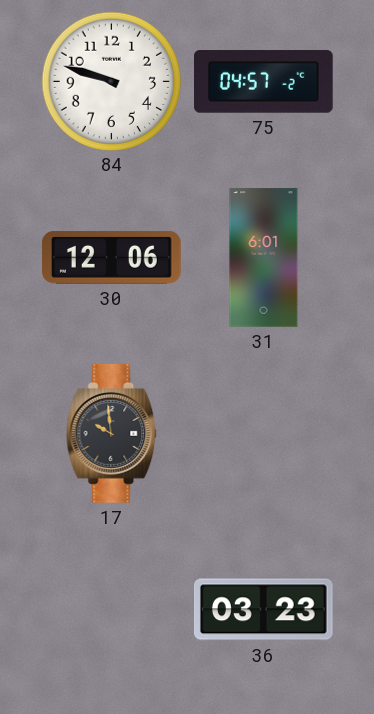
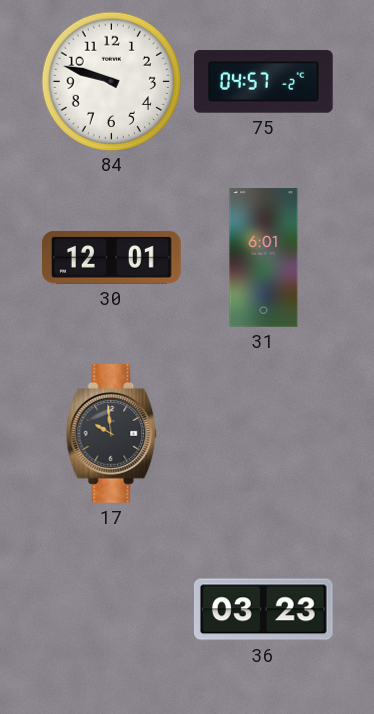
30: 12:06 -> 12:01
